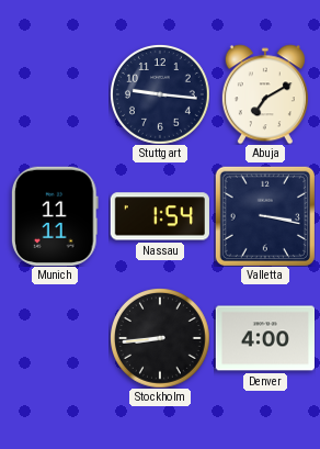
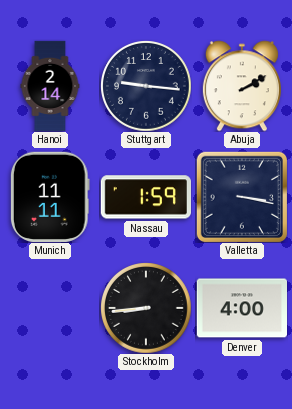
Hanoi: none -> 2:14
Abuja: 7:10 -> 2:10
Nassau: 1:54 -> 1:59
